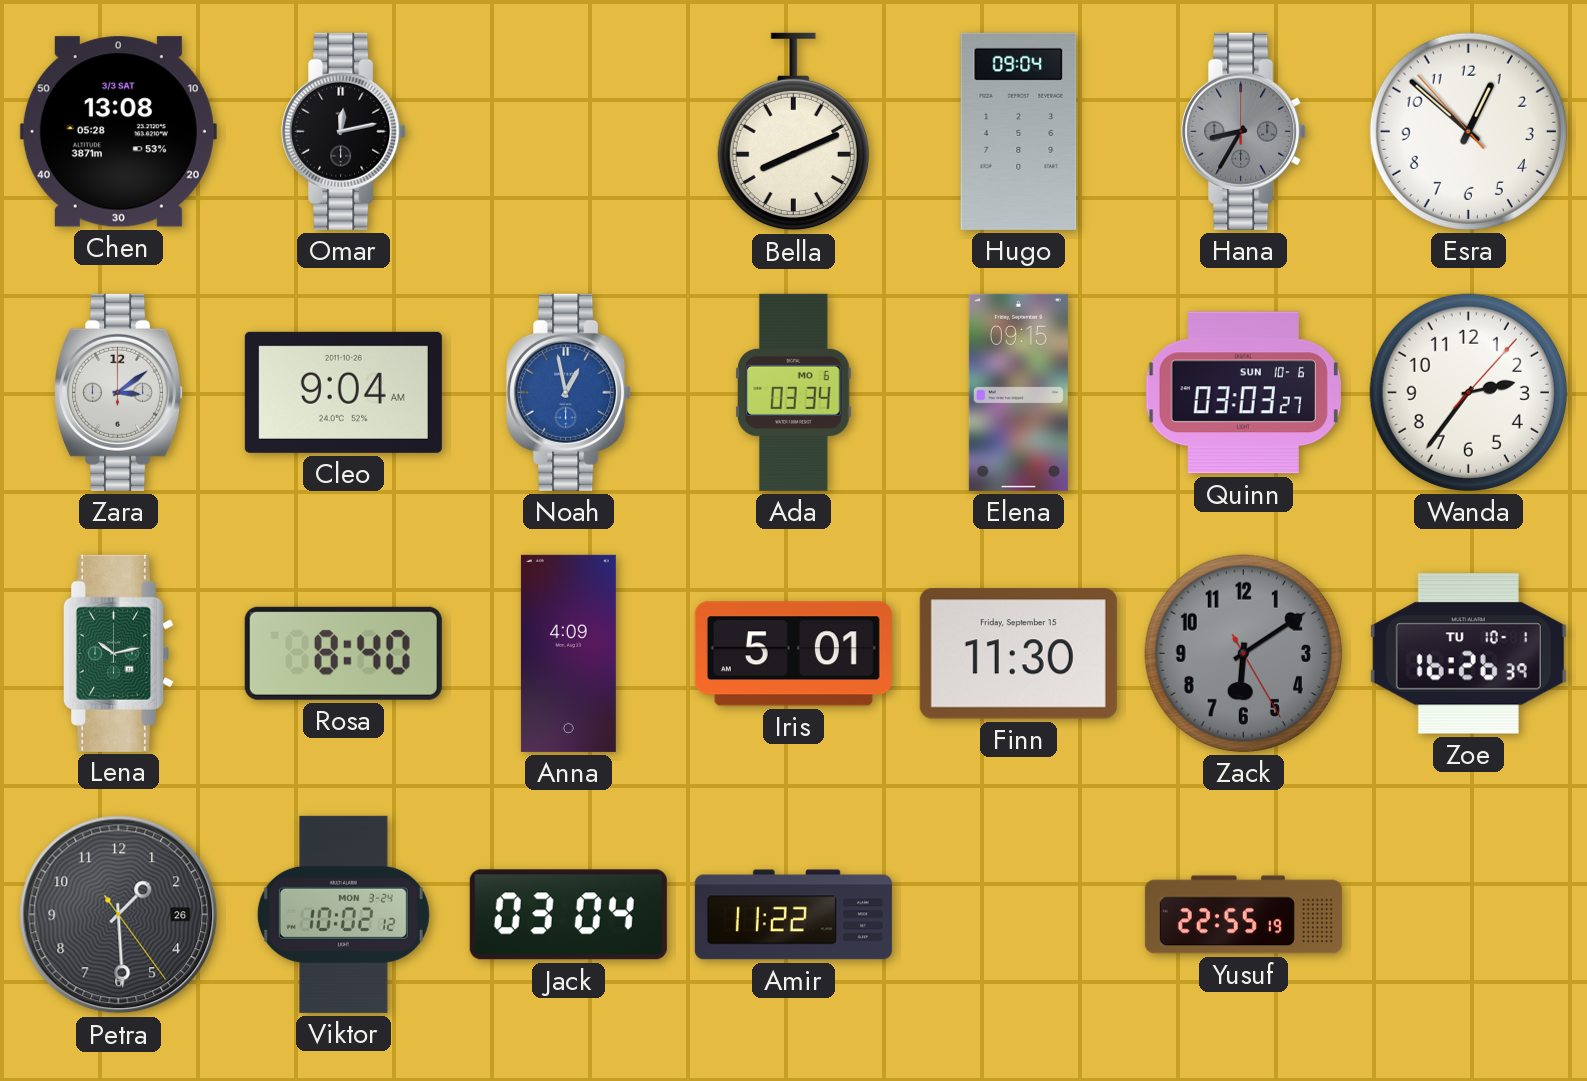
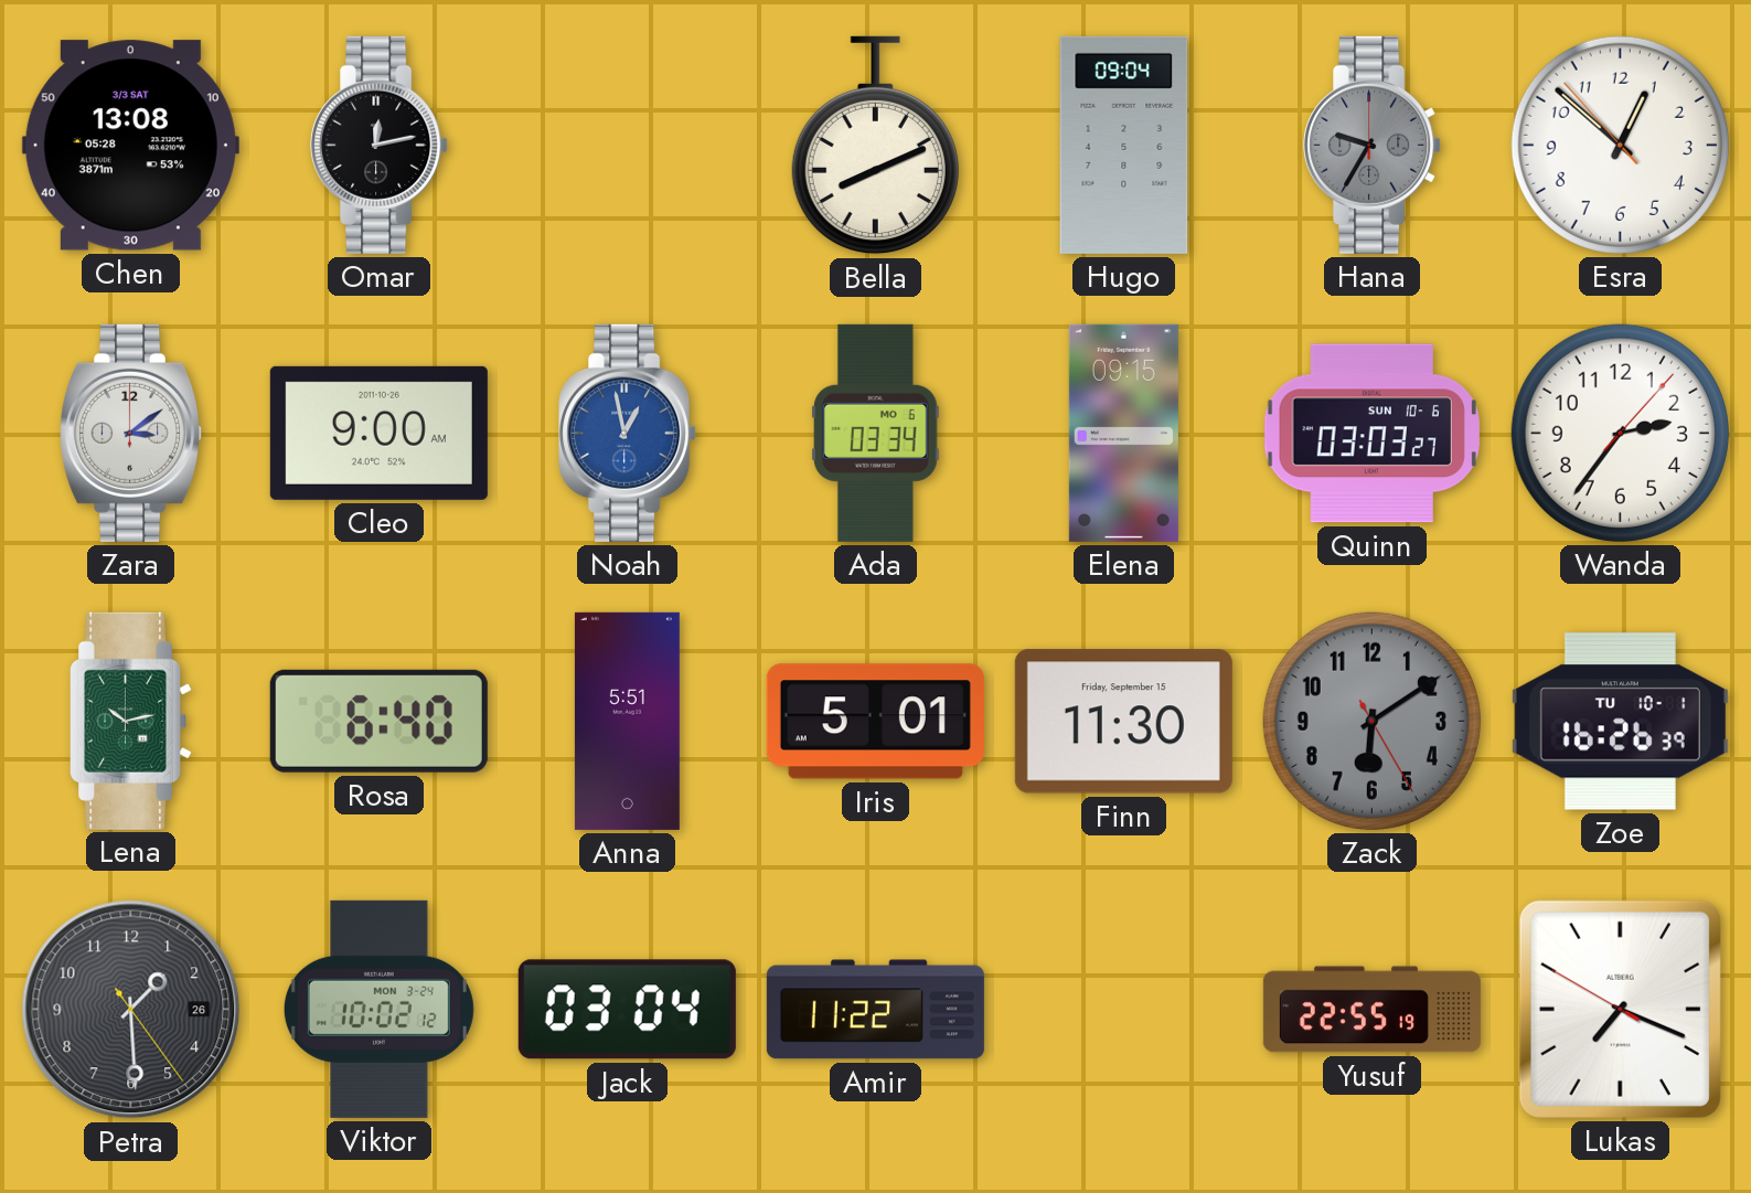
Hana: 8:35 -> 9:35
Cleo: 9:04 -> 9:00
Rosa: 8:40 -> 6:40
Anna: 4:09 -> 5:51
Lukas: none -> 7:18
